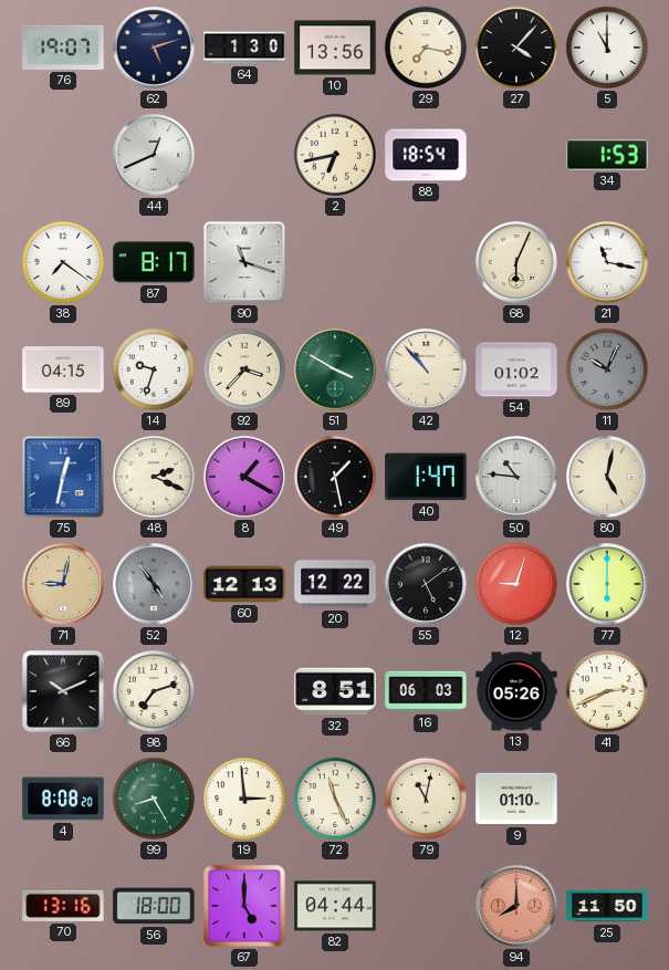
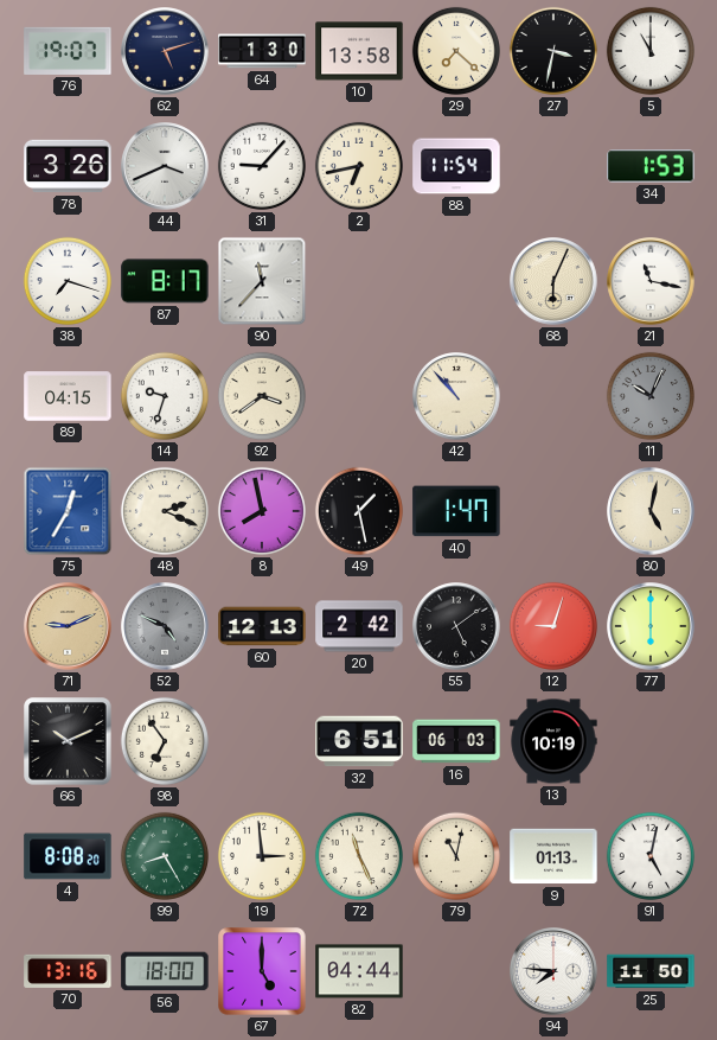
10: 13:56 -> 13:58
29: 7:17 -> 7:22
27: 4:07 -> 3:32
78: none -> 3:26
44: 12:41 -> 3:41
31: none -> 9:07
88: 18:54 -> 11:54
38: 7:21 -> 7:18
90: 11:18 -> 11:37
92: 3:37 -> 3:39
51: 3:50 -> none
54: 01:02 -> none
75: 12:32 -> 12:35
8: 1:20 -> 7:58
50: 10:46 -> none
71: 9:02 -> 9:11
52: 4:54 -> 4:49
20: 12:22 -> 2:42
98: 7:12 -> 6:54
32: 8:51 -> 6:51
13: 05:26 -> 10:19
41: 2:41 -> none
9: 01:10 -> 01:13
91: none -> 5:02
94: 8:00 -> 7:46
94 dial: salmon -> white
